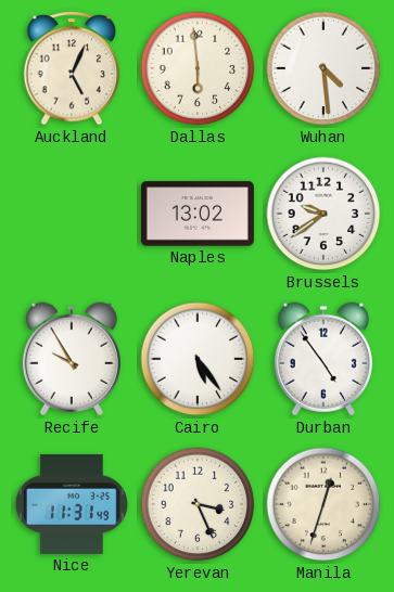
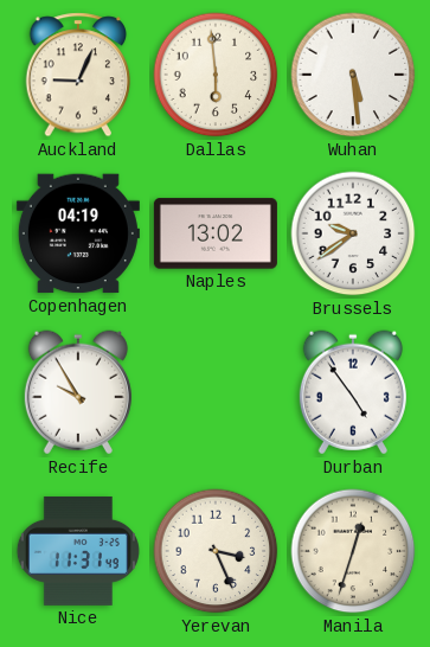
Auckland: 5:04 -> 9:04
Wuhan: 4:29 -> 5:29
Copenhagen: none -> 04:19
Cairo: 5:24 -> none
